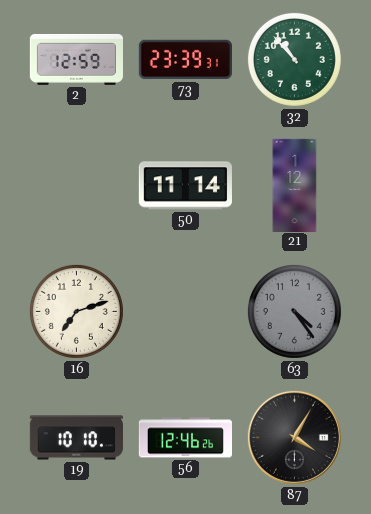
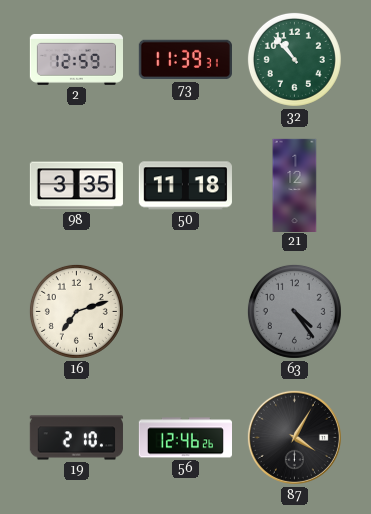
73: 23:39 -> 11:39
98: none -> 3:35
50: 11:14 -> 11:18
19: 10:10 -> 2:10
